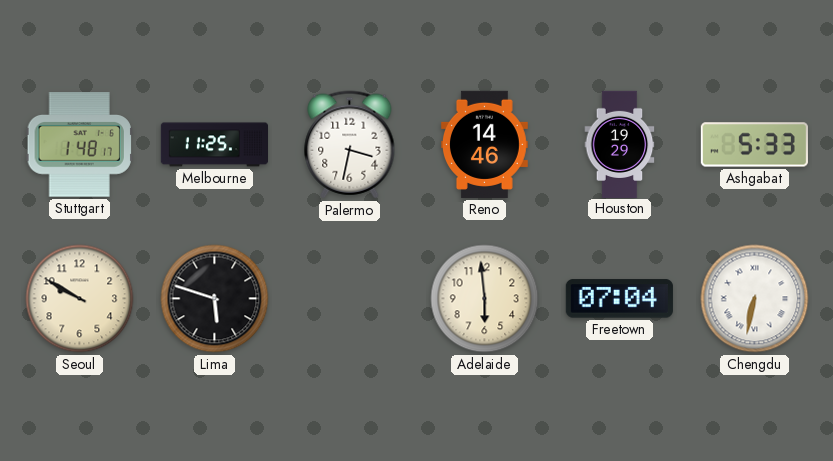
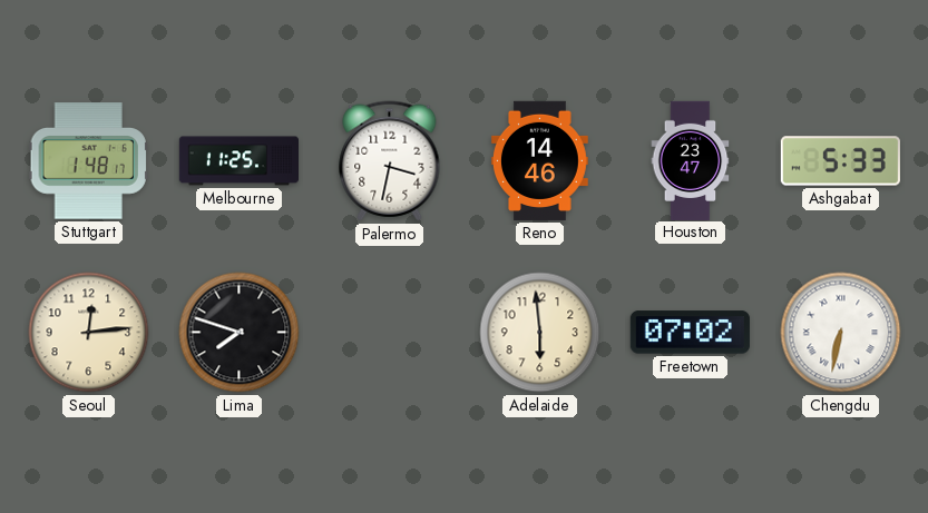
Houston: 19:29 -> 23:47
Seoul: 9:50 -> 12:14
Lima: 5:48 -> 7:48
Freetown: 07:04 -> 07:02
